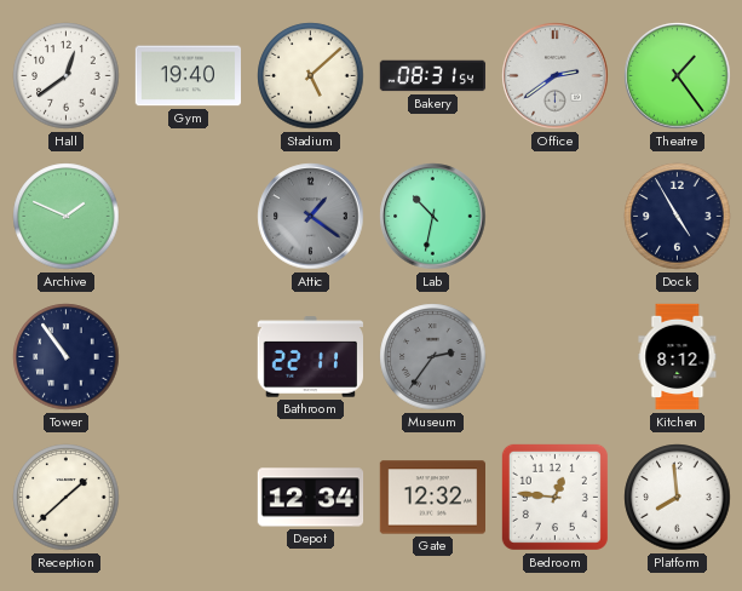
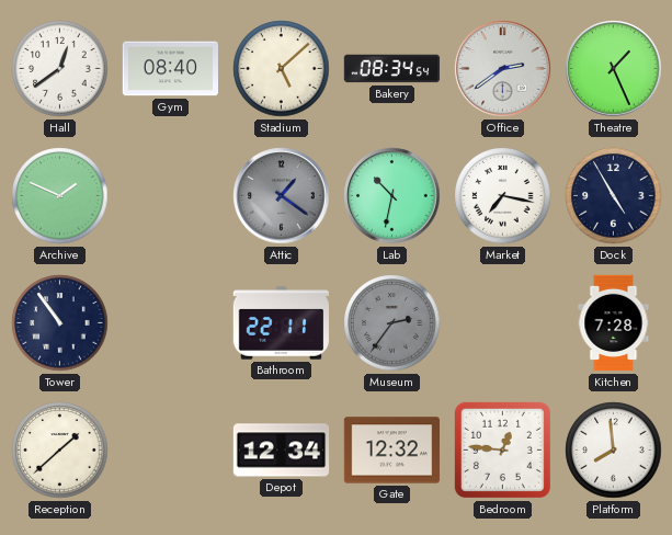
Gym: 19:40 -> 08:40
Bakery: 08:31 -> 08:34
Theatre: 1:24 -> 1:26
Market: none -> 7:17
Kitchen: 8:12 -> 7:28
